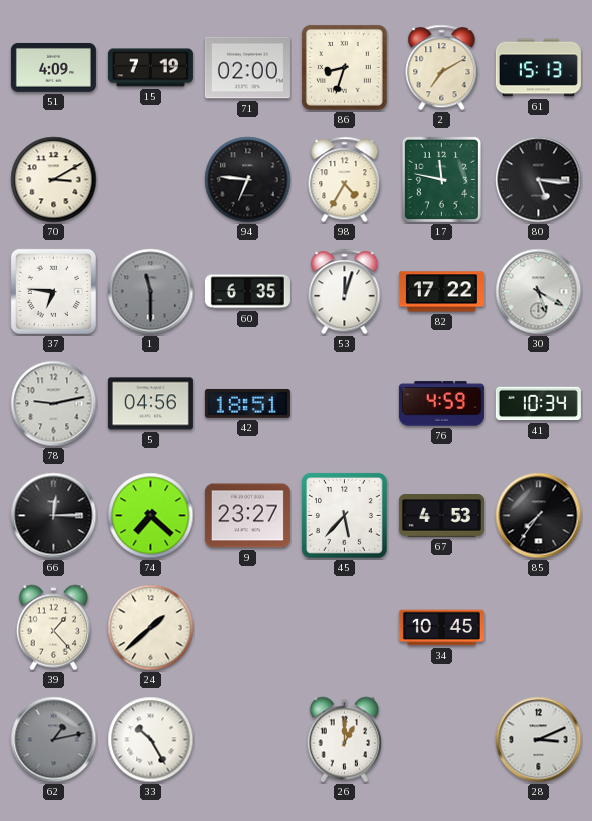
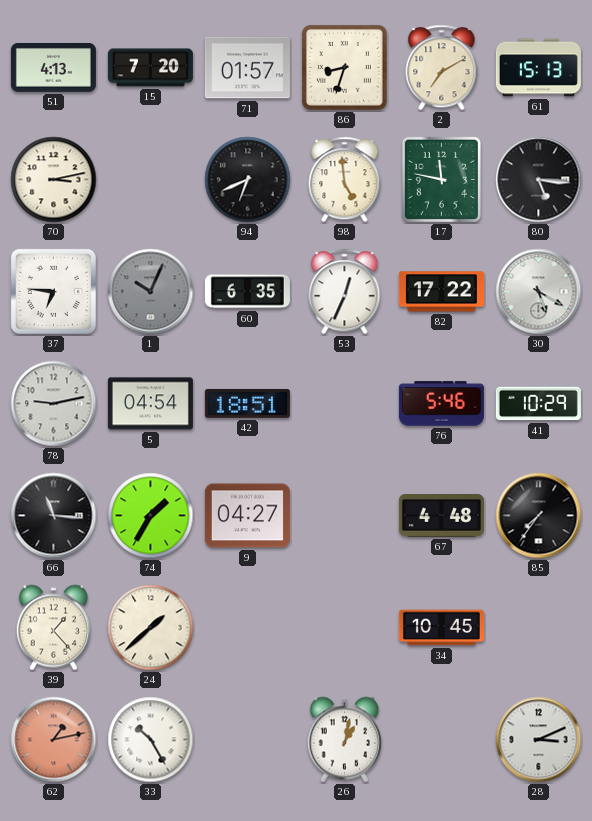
51: 4:09 -> 4:13
15: 7:19 -> 7:20
71: 02:00 -> 01:57
70: 3:10 -> 3:13
94: 6:46 -> 6:41
98: 4:35 -> 4:59
1: 11:30 -> 10:04
53: 12:03 -> 12:34
5: 04:56 -> 04:54
76: 4:59 -> 5:46
41: 10:34 -> 10:29
66: 12:15 -> 11:16
74: 7:22 -> 1:35
9: 23:27 -> 04:27
45: 5:37 -> none
67: 4:53 -> 4:48
62 dial: grey -> salmon
26: 1:00 -> 1:02
